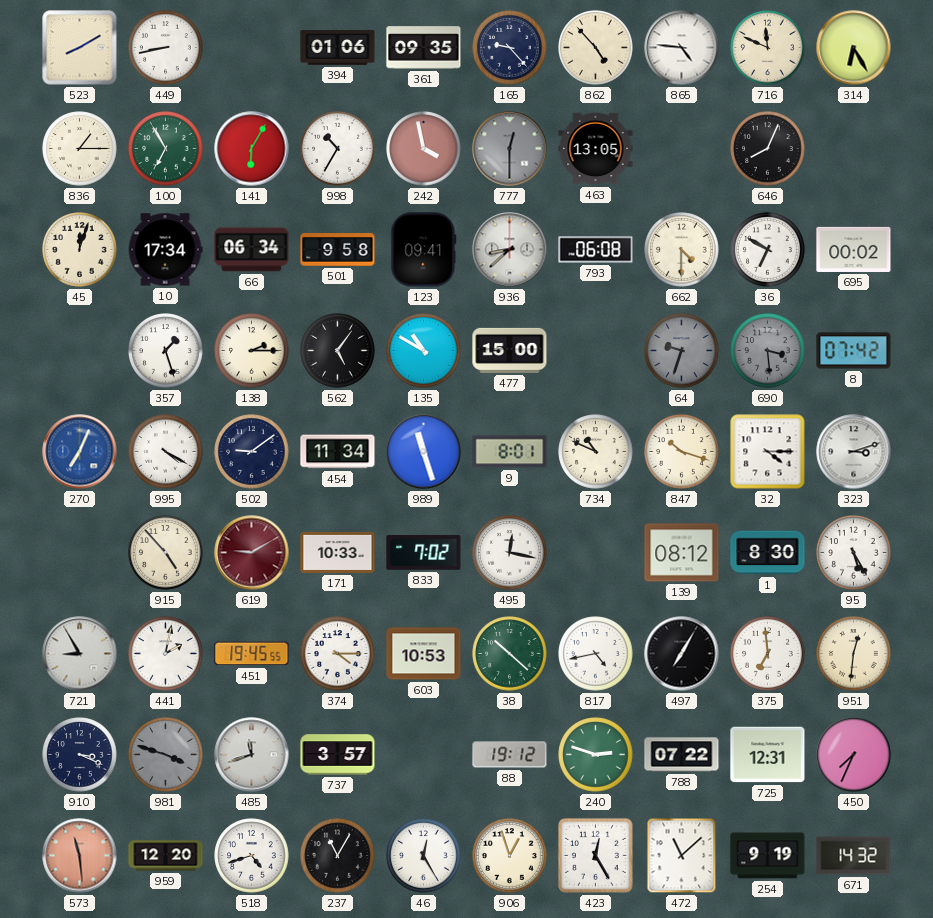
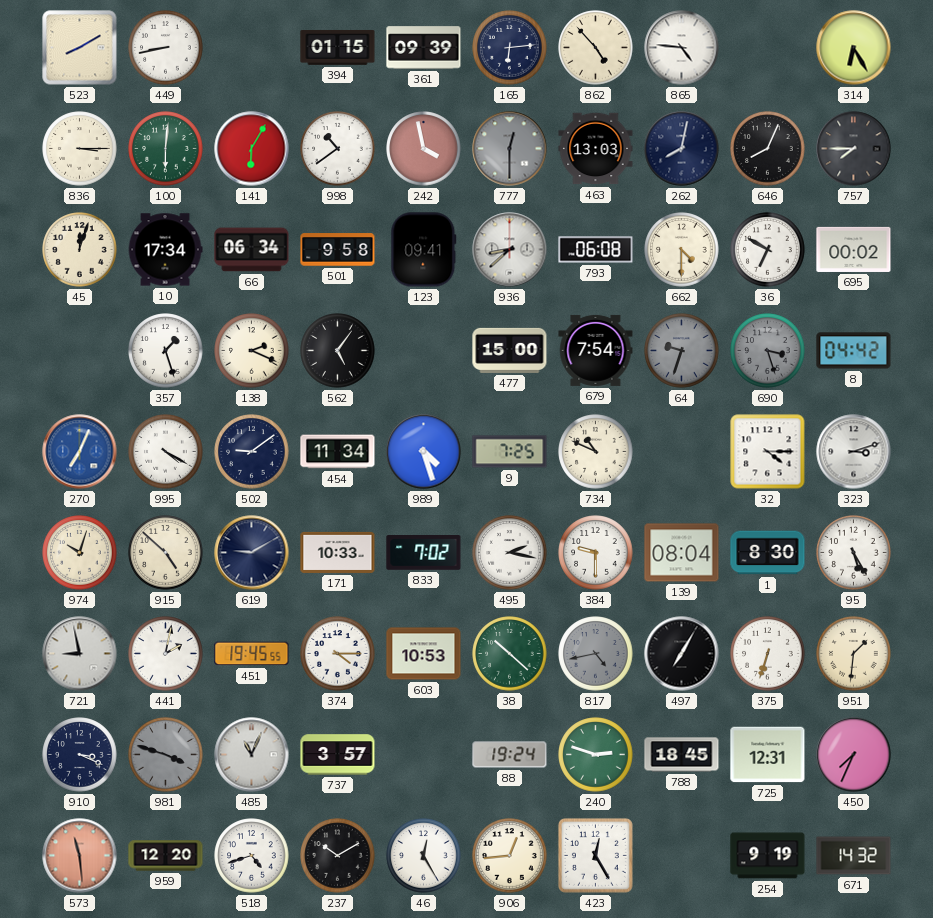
394: 01:06 -> 01:15
361: 09:35 -> 09:39
165: 9:23 -> 6:14
716: 11:49 -> none
836: 1:15 -> 3:15
100: 6:55 -> 6:01
998: 10:35 -> 10:39
463: 13:05 -> 13:03
262: none -> 8:02
757: none -> 7:45
138: 2:15 -> 2:19
135: 10:50 -> none
679: none -> 7:54
690: 3:29 -> 3:27
8: 07:42 -> 04:42
989: 11:27 -> 4:27
9: 8:01 -> 7:25
847: 10:18 -> none
974: none -> 10:03
915: 4:53 -> 4:52
619 dial: burgundy -> navy
495: 12:17 -> 2:17
384: none -> 9:30
139: 08:12 -> 08:04
721: 8:55 -> 8:58
817 dial: white -> grey
375: 6:59 -> 6:33
951: 12:31 -> 1:31
485: 11:42 -> 11:04
88: 19:12 -> 19:24
788: 07:22 -> 18:45
237: 11:05 -> 10:10
906: 12:57 -> 12:44
472: 11:08 -> none
